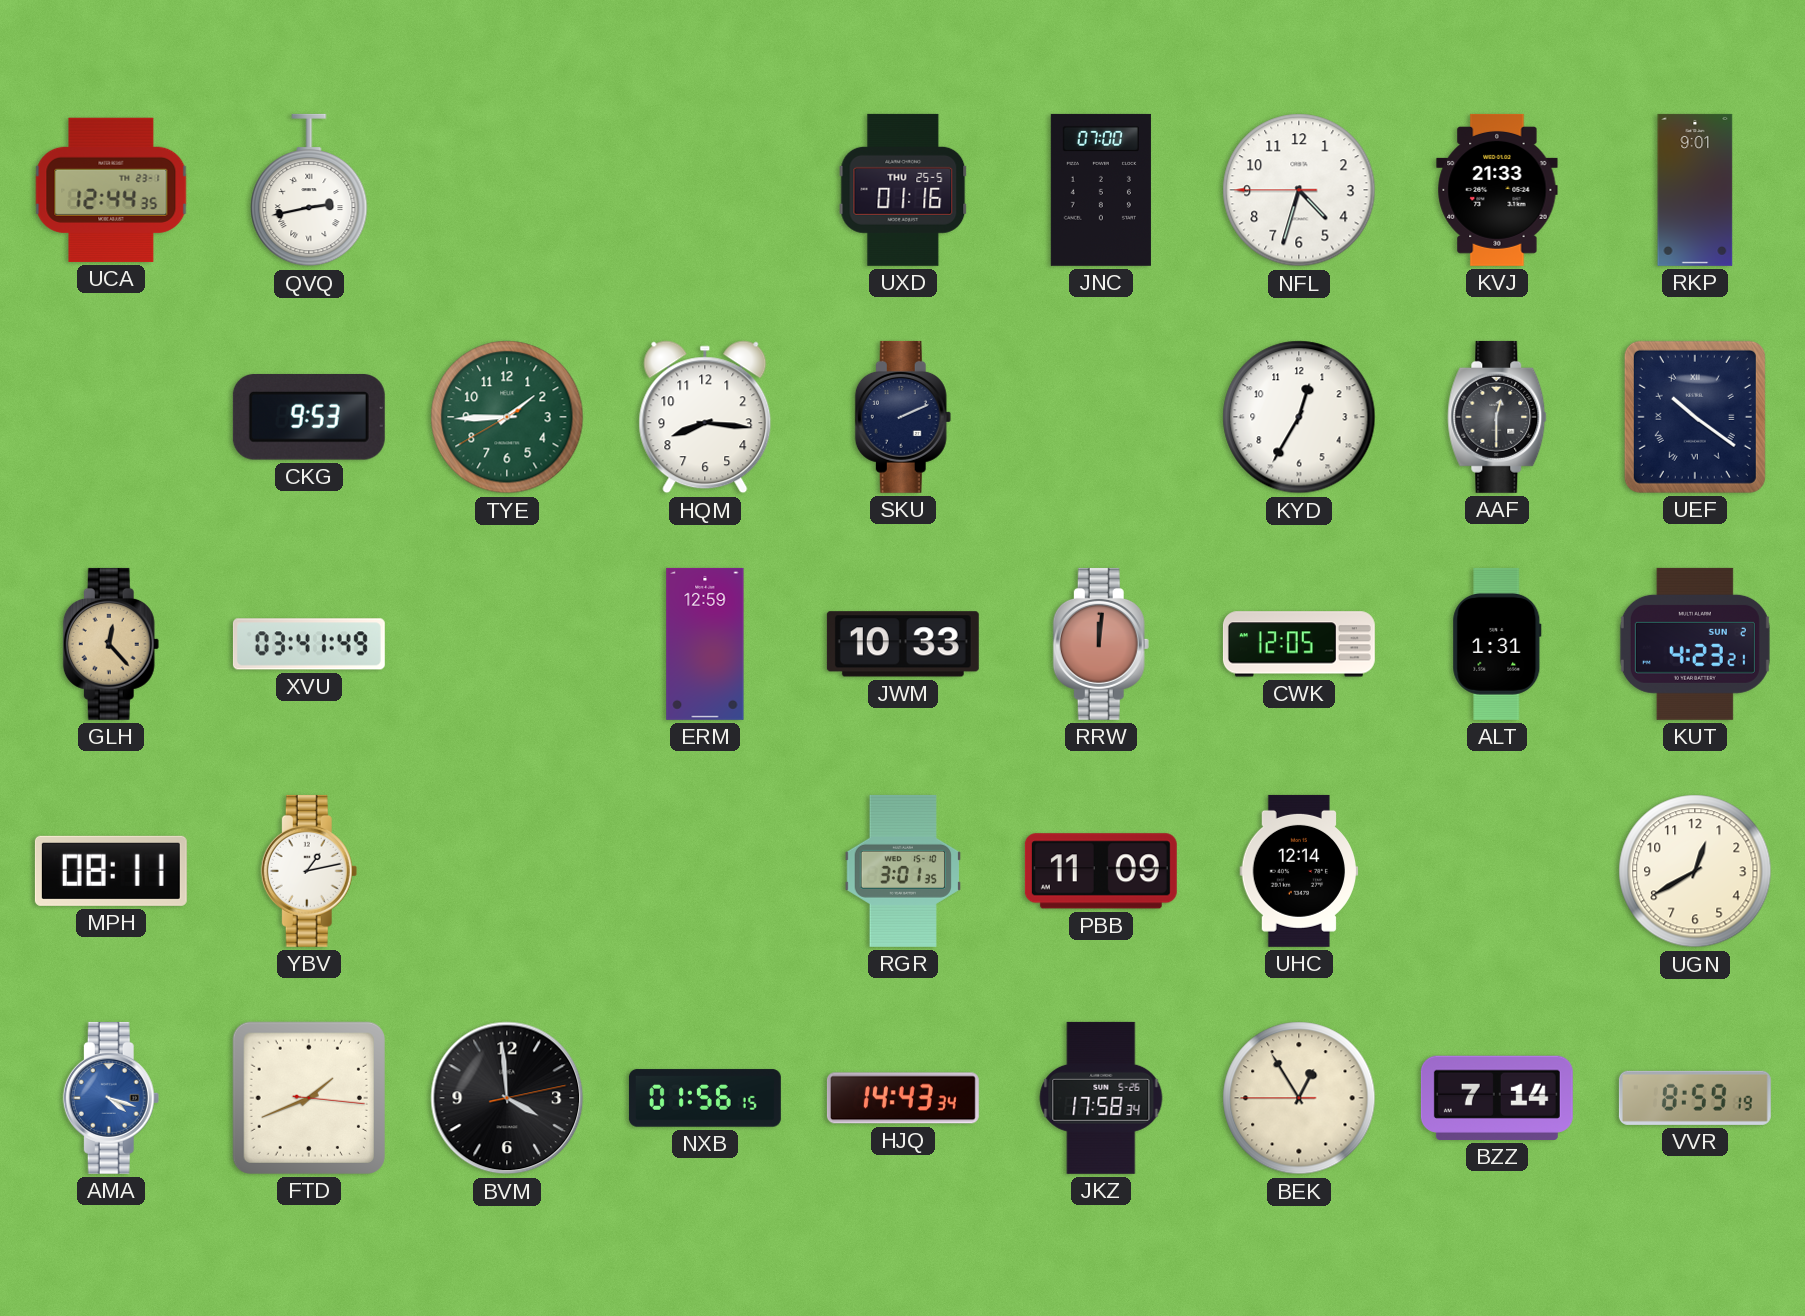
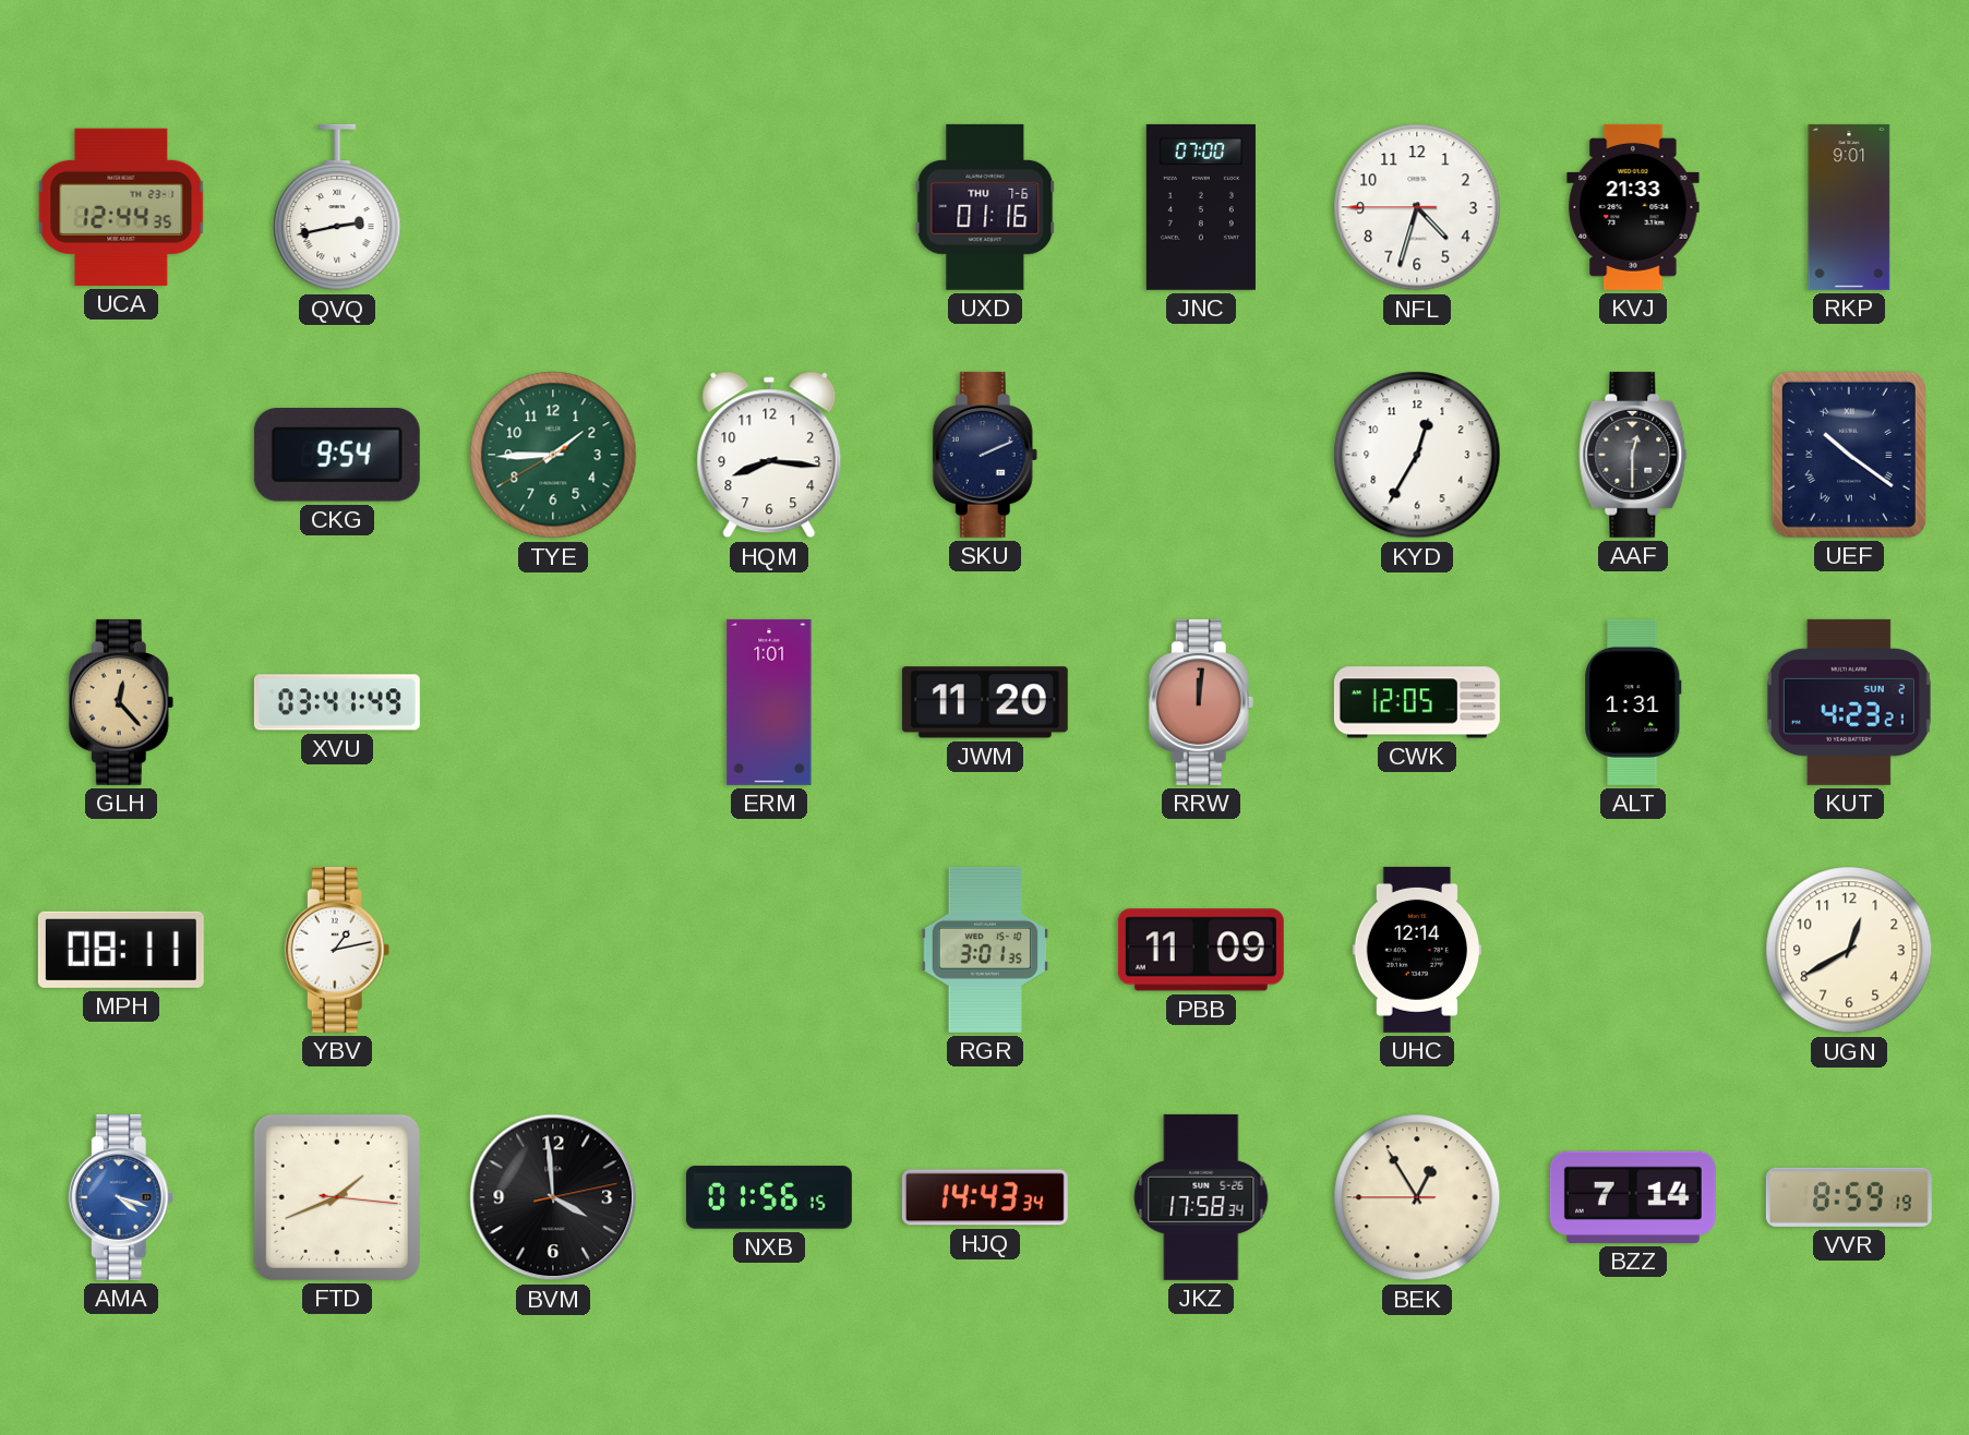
UXD date: THU 25-5 -> THU 7-6
CKG: 9:53 -> 9:54
ERM: 12:59 -> 1:01
JWM: 10:33 -> 11:20
